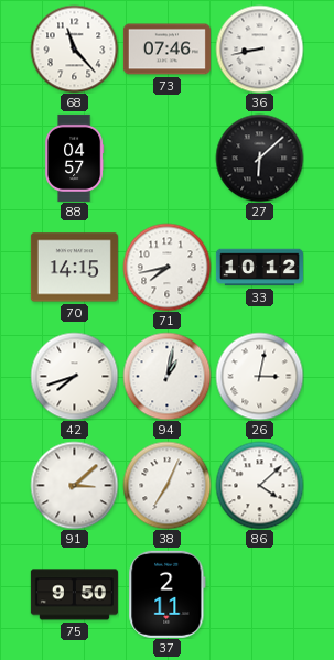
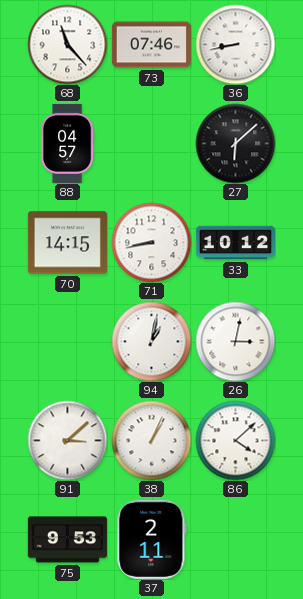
71: 7:43 -> 8:43
42: 7:42 -> none
38: 7:04 -> 1:04
75: 9:50 -> 9:53
